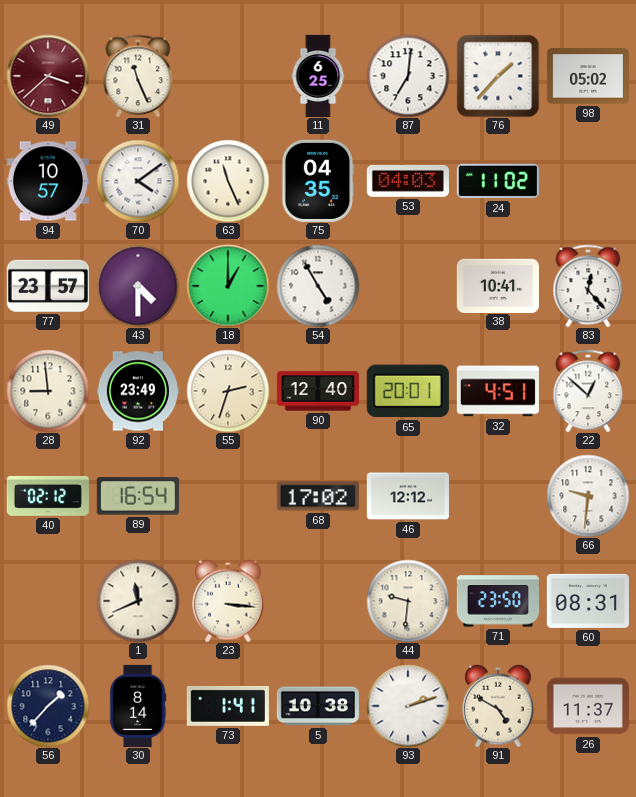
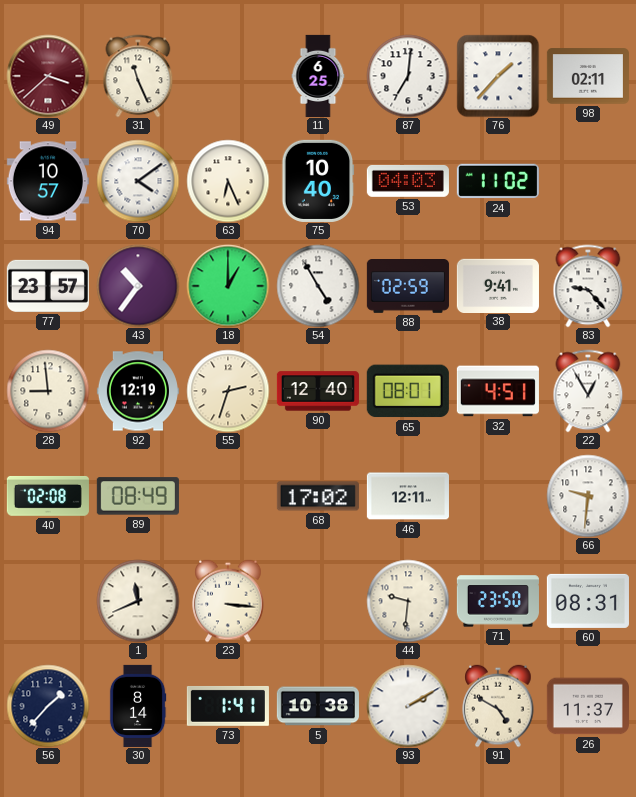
98: 05:02 -> 02:11
63: 11:26 -> 6:26
75: 04:35 -> 10:40
43: 4:30 -> 10:36
88: none -> 02:59
38: 10:41 -> 9:41
83: 12:23 -> 9:23
92: 23:49 -> 12:19
65: 20:01 -> 08:01
22: 12:52 -> 12:55
40: 02:12 -> 02:08
89: 16:54 -> 08:49
46: 12:12 -> 12:11
93: 2:12 -> 2:10
